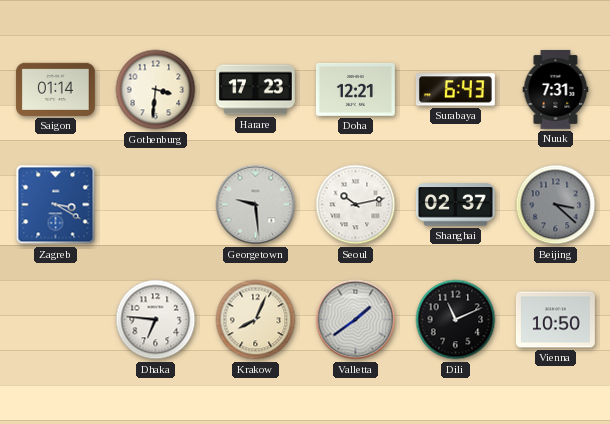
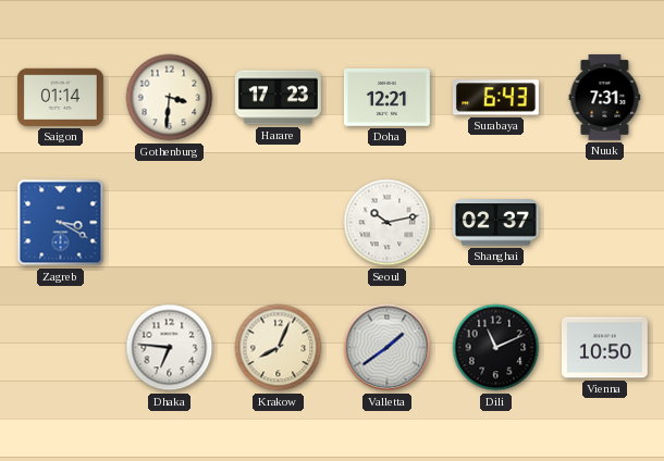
Georgetown: 9:29 -> none
Beijing: 3:22 -> none
